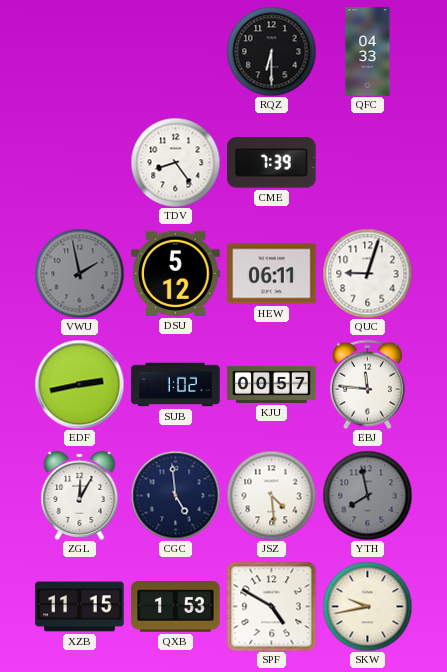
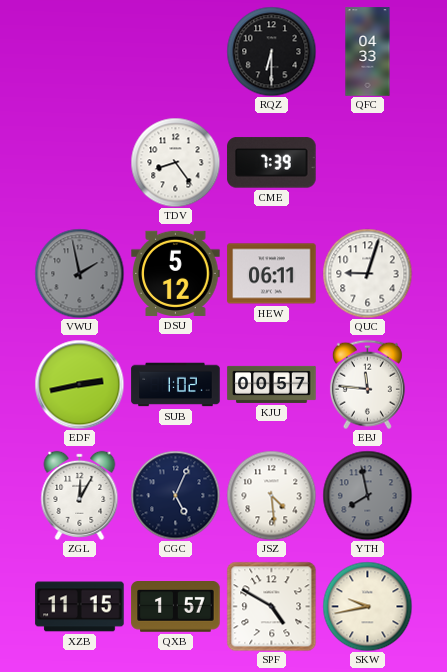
CGC: 4:59 -> 5:04
QXB: 1:53 -> 1:57
